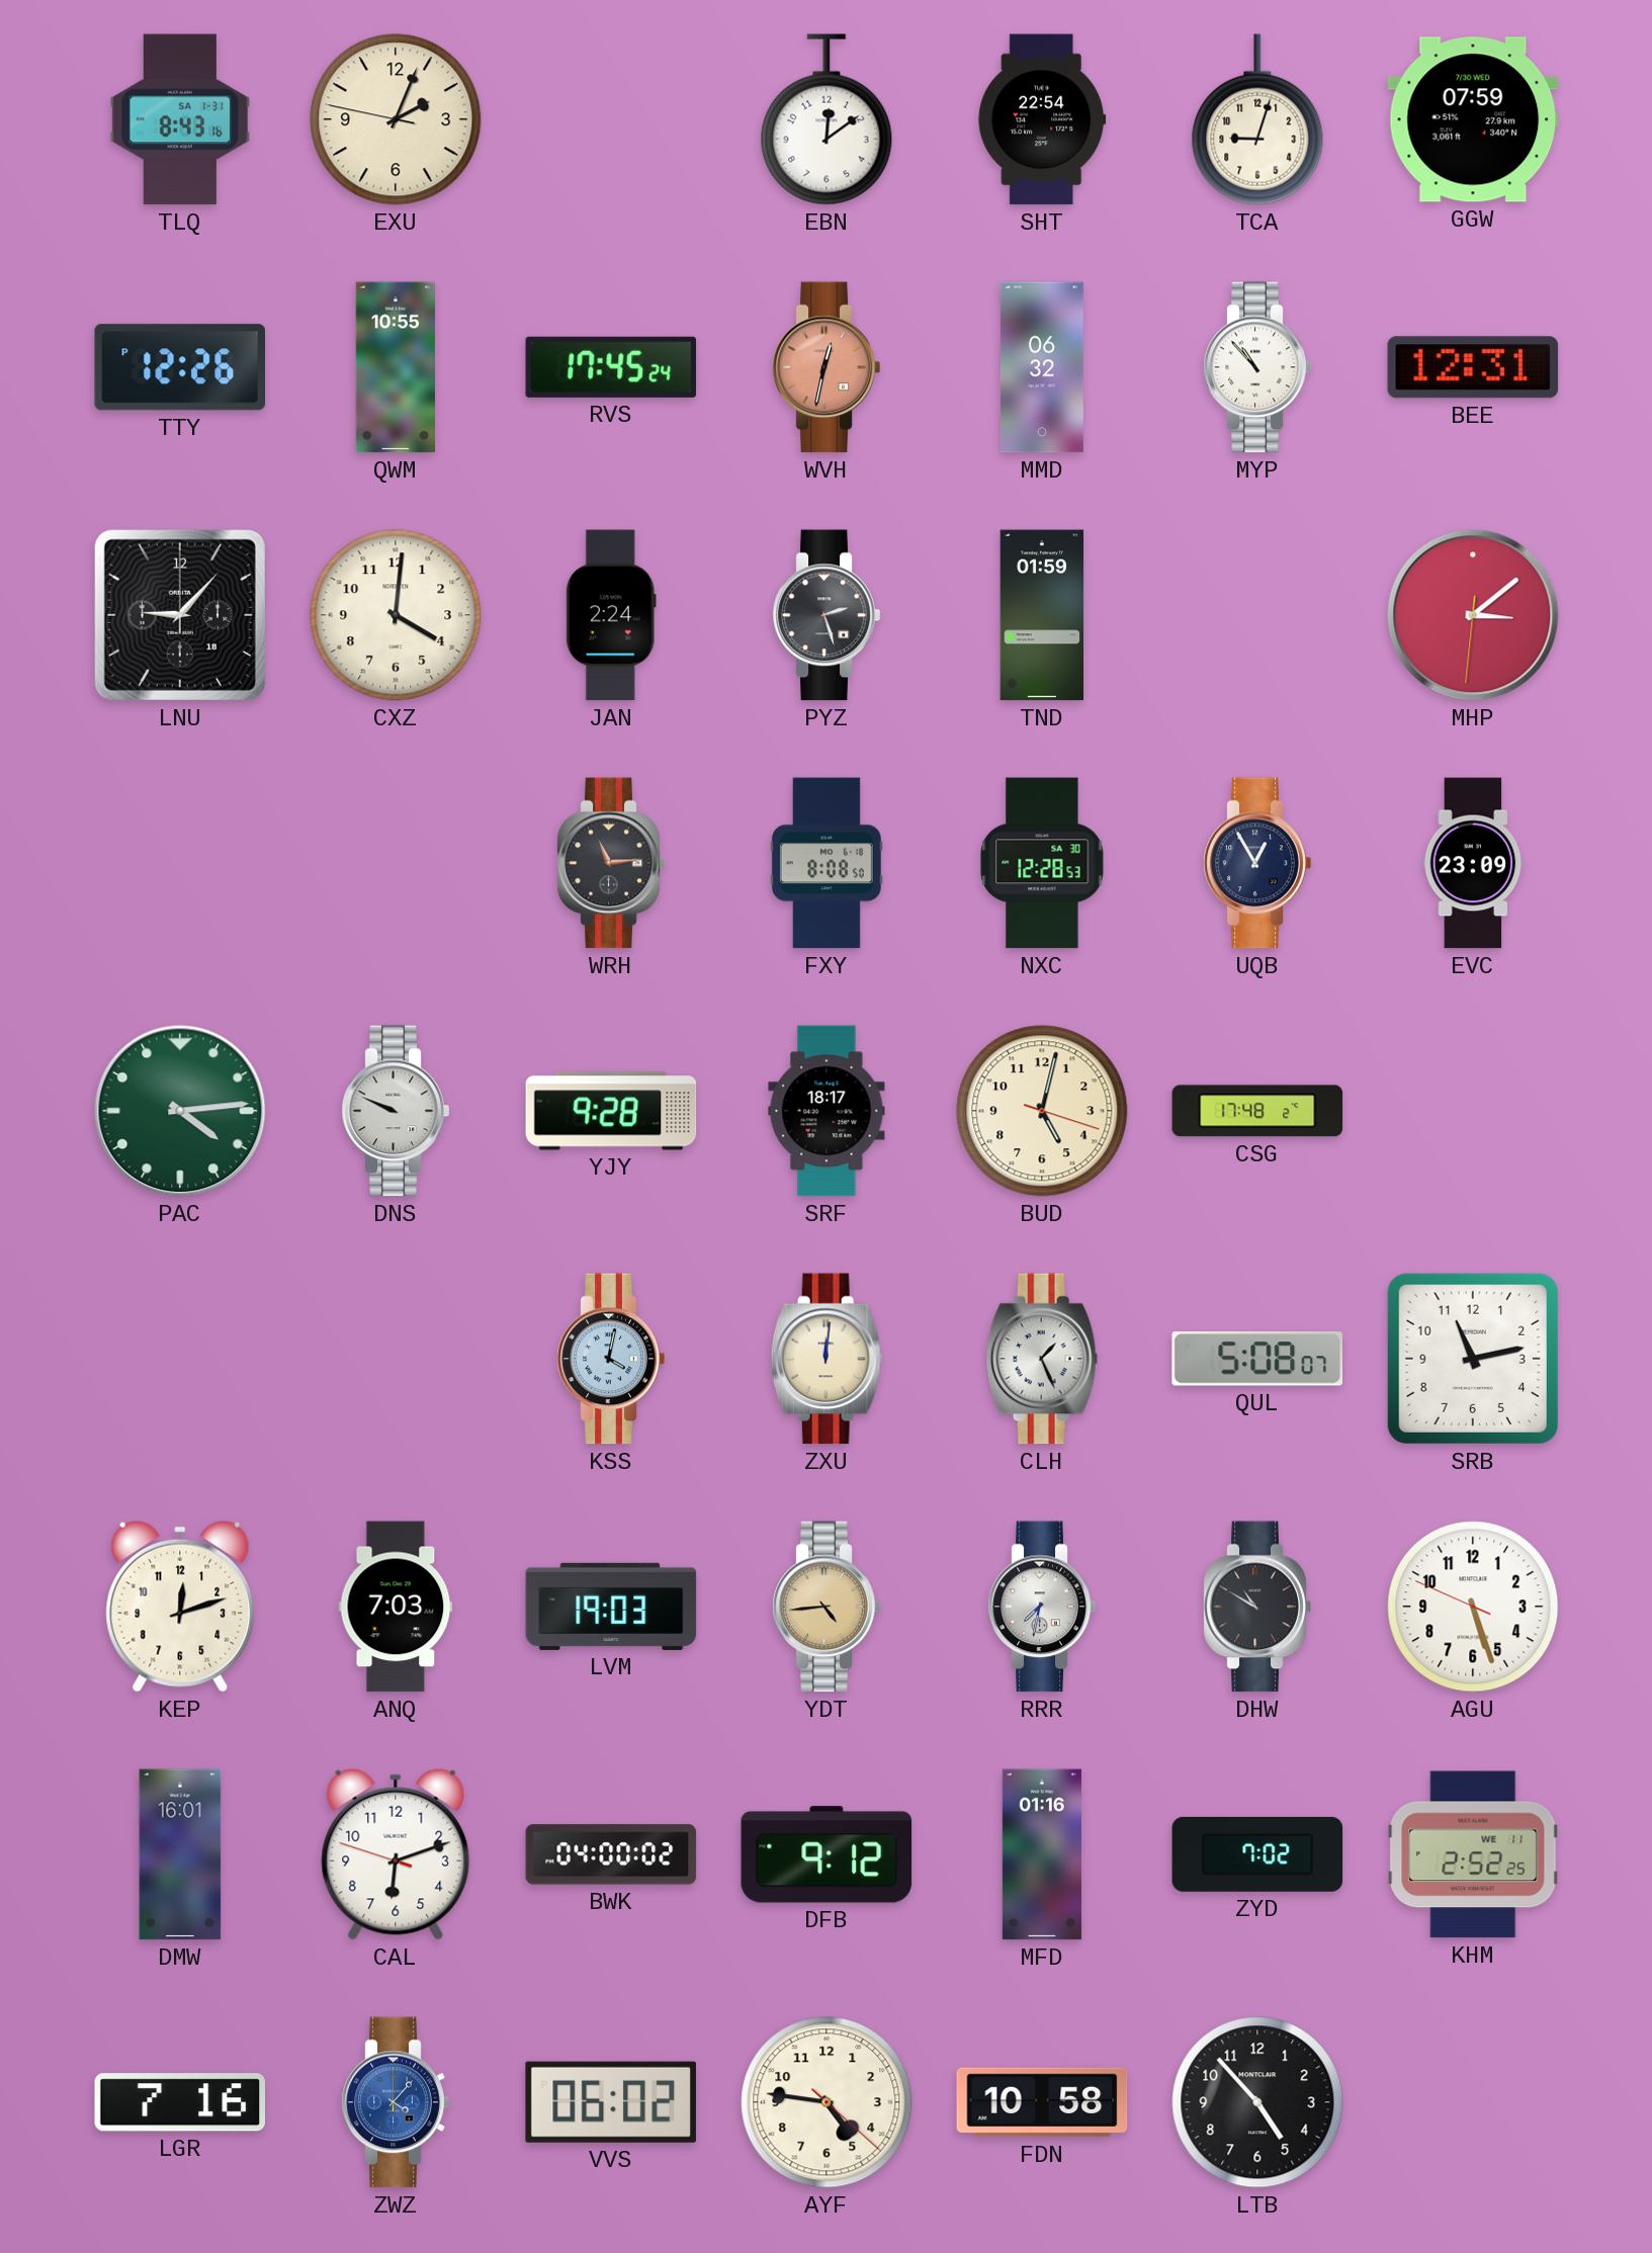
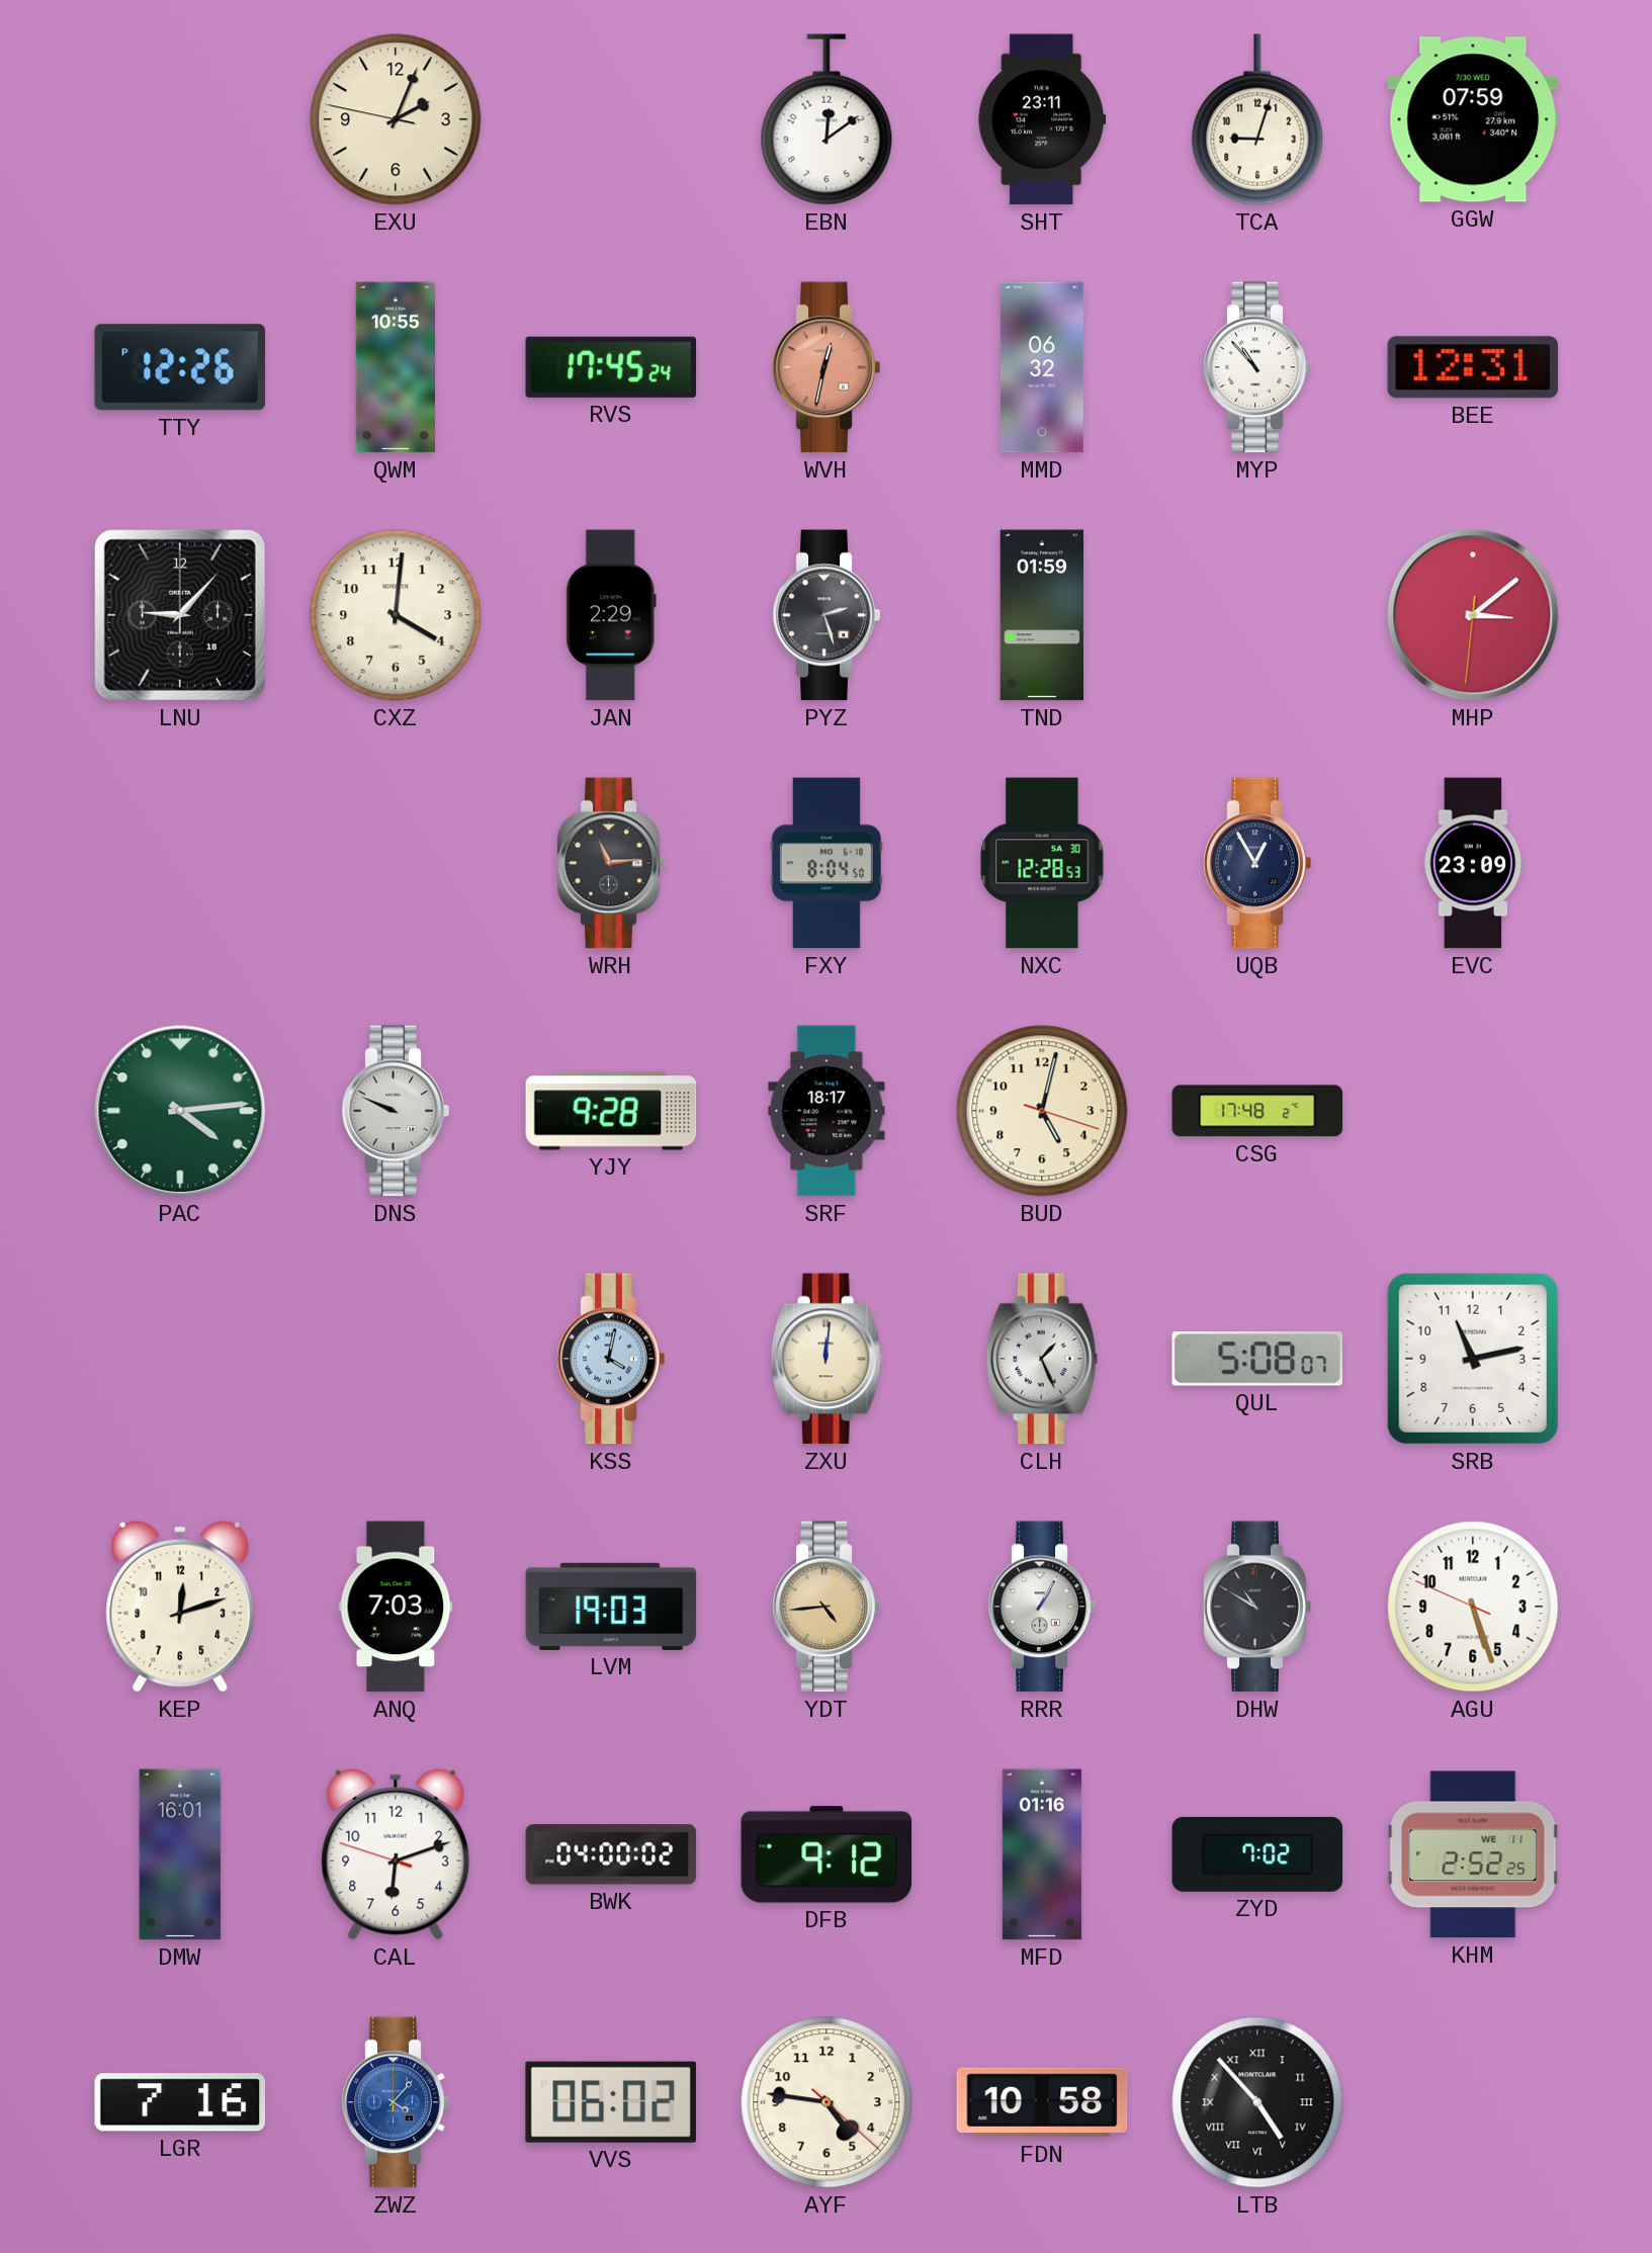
TLQ: 8:43 -> none
SHT: 22:54 -> 23:11
JAN: 2:24 -> 2:29
FXY: 8:08 -> 8:04
RRR: 7:32 -> 1:05
LTB numerals: Arabic -> Roman
